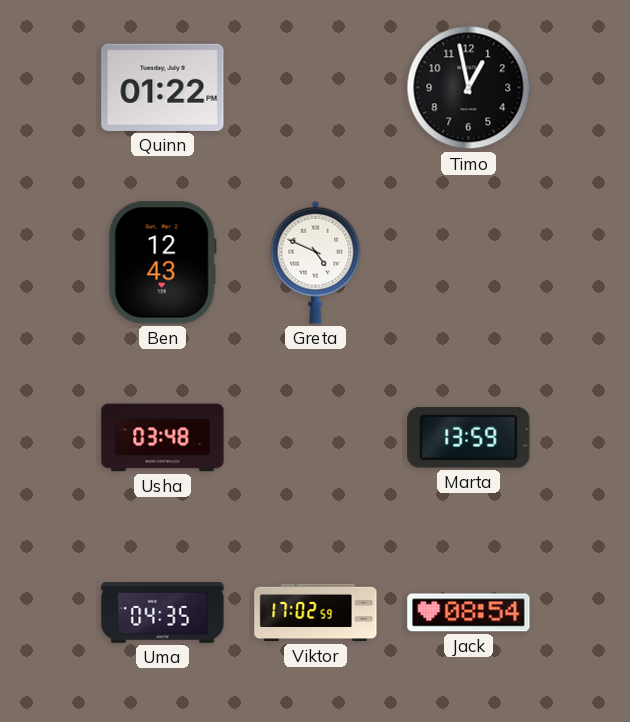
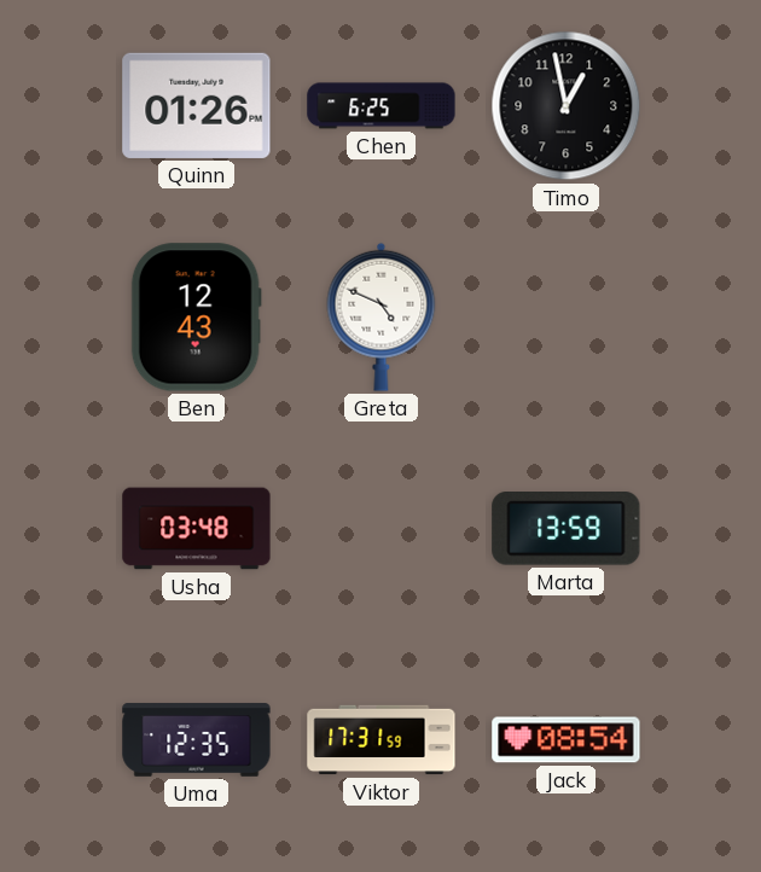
Quinn: 01:22 -> 01:26
Chen: none -> 6:25
Uma: 04:35 -> 12:35
Viktor: 17:02 -> 17:31
